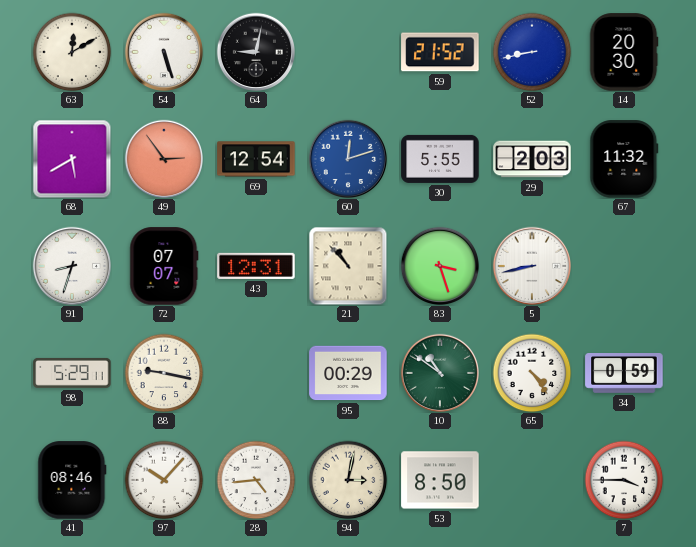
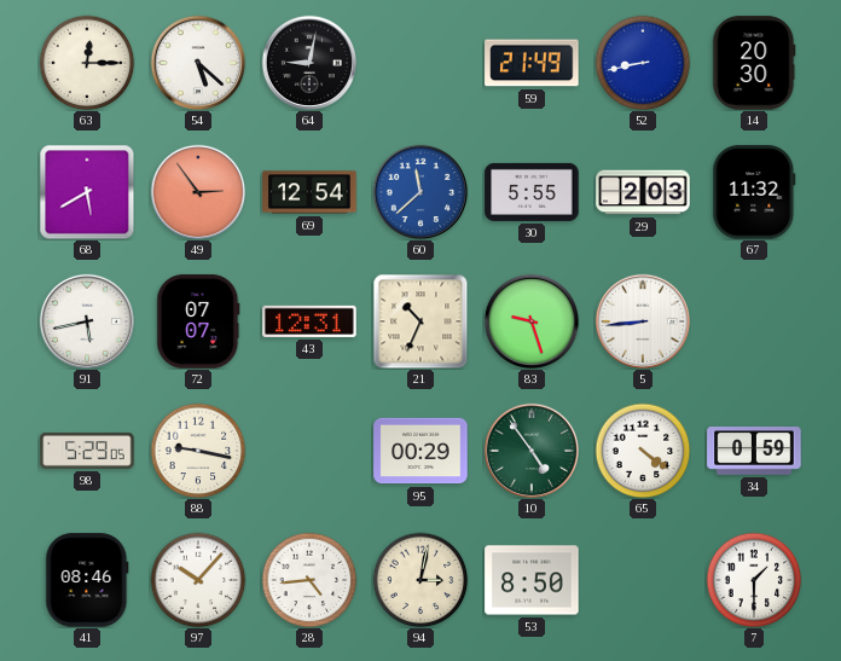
63: 12:10 -> 12:15
54: 5:27 -> 5:22
59: 21:52 -> 21:49
60: 12:12 -> 11:38
91: 8:33 -> 5:43
21: 10:53 -> 10:34
83: 3:27 -> 9:27
5: 8:43 -> 8:44
98: 5:29:11 -> 5:29:05
10: 10:51 -> 4:54
65: 4:24 -> 4:21
7: 3:45 -> 1:30
